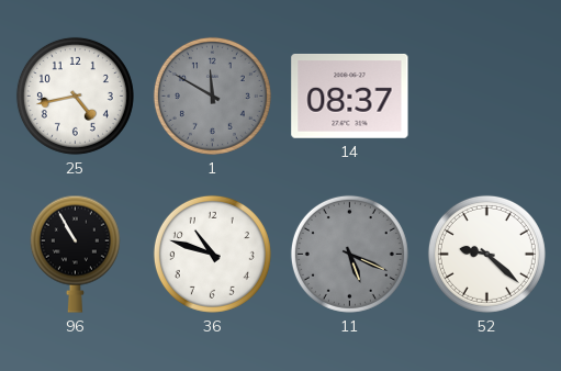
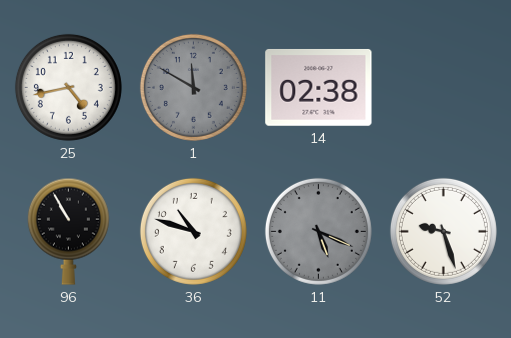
14: 08:37 -> 02:38
52: 9:22 -> 9:27
